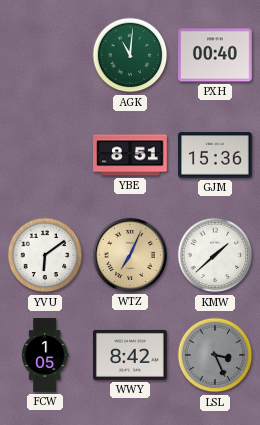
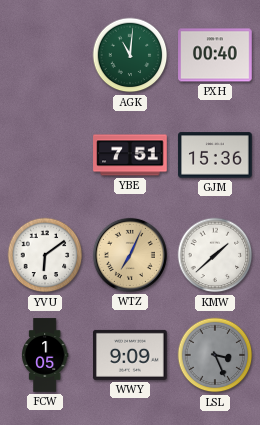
YBE: 8:51 -> 7:51
WWY: 8:42 -> 9:09
